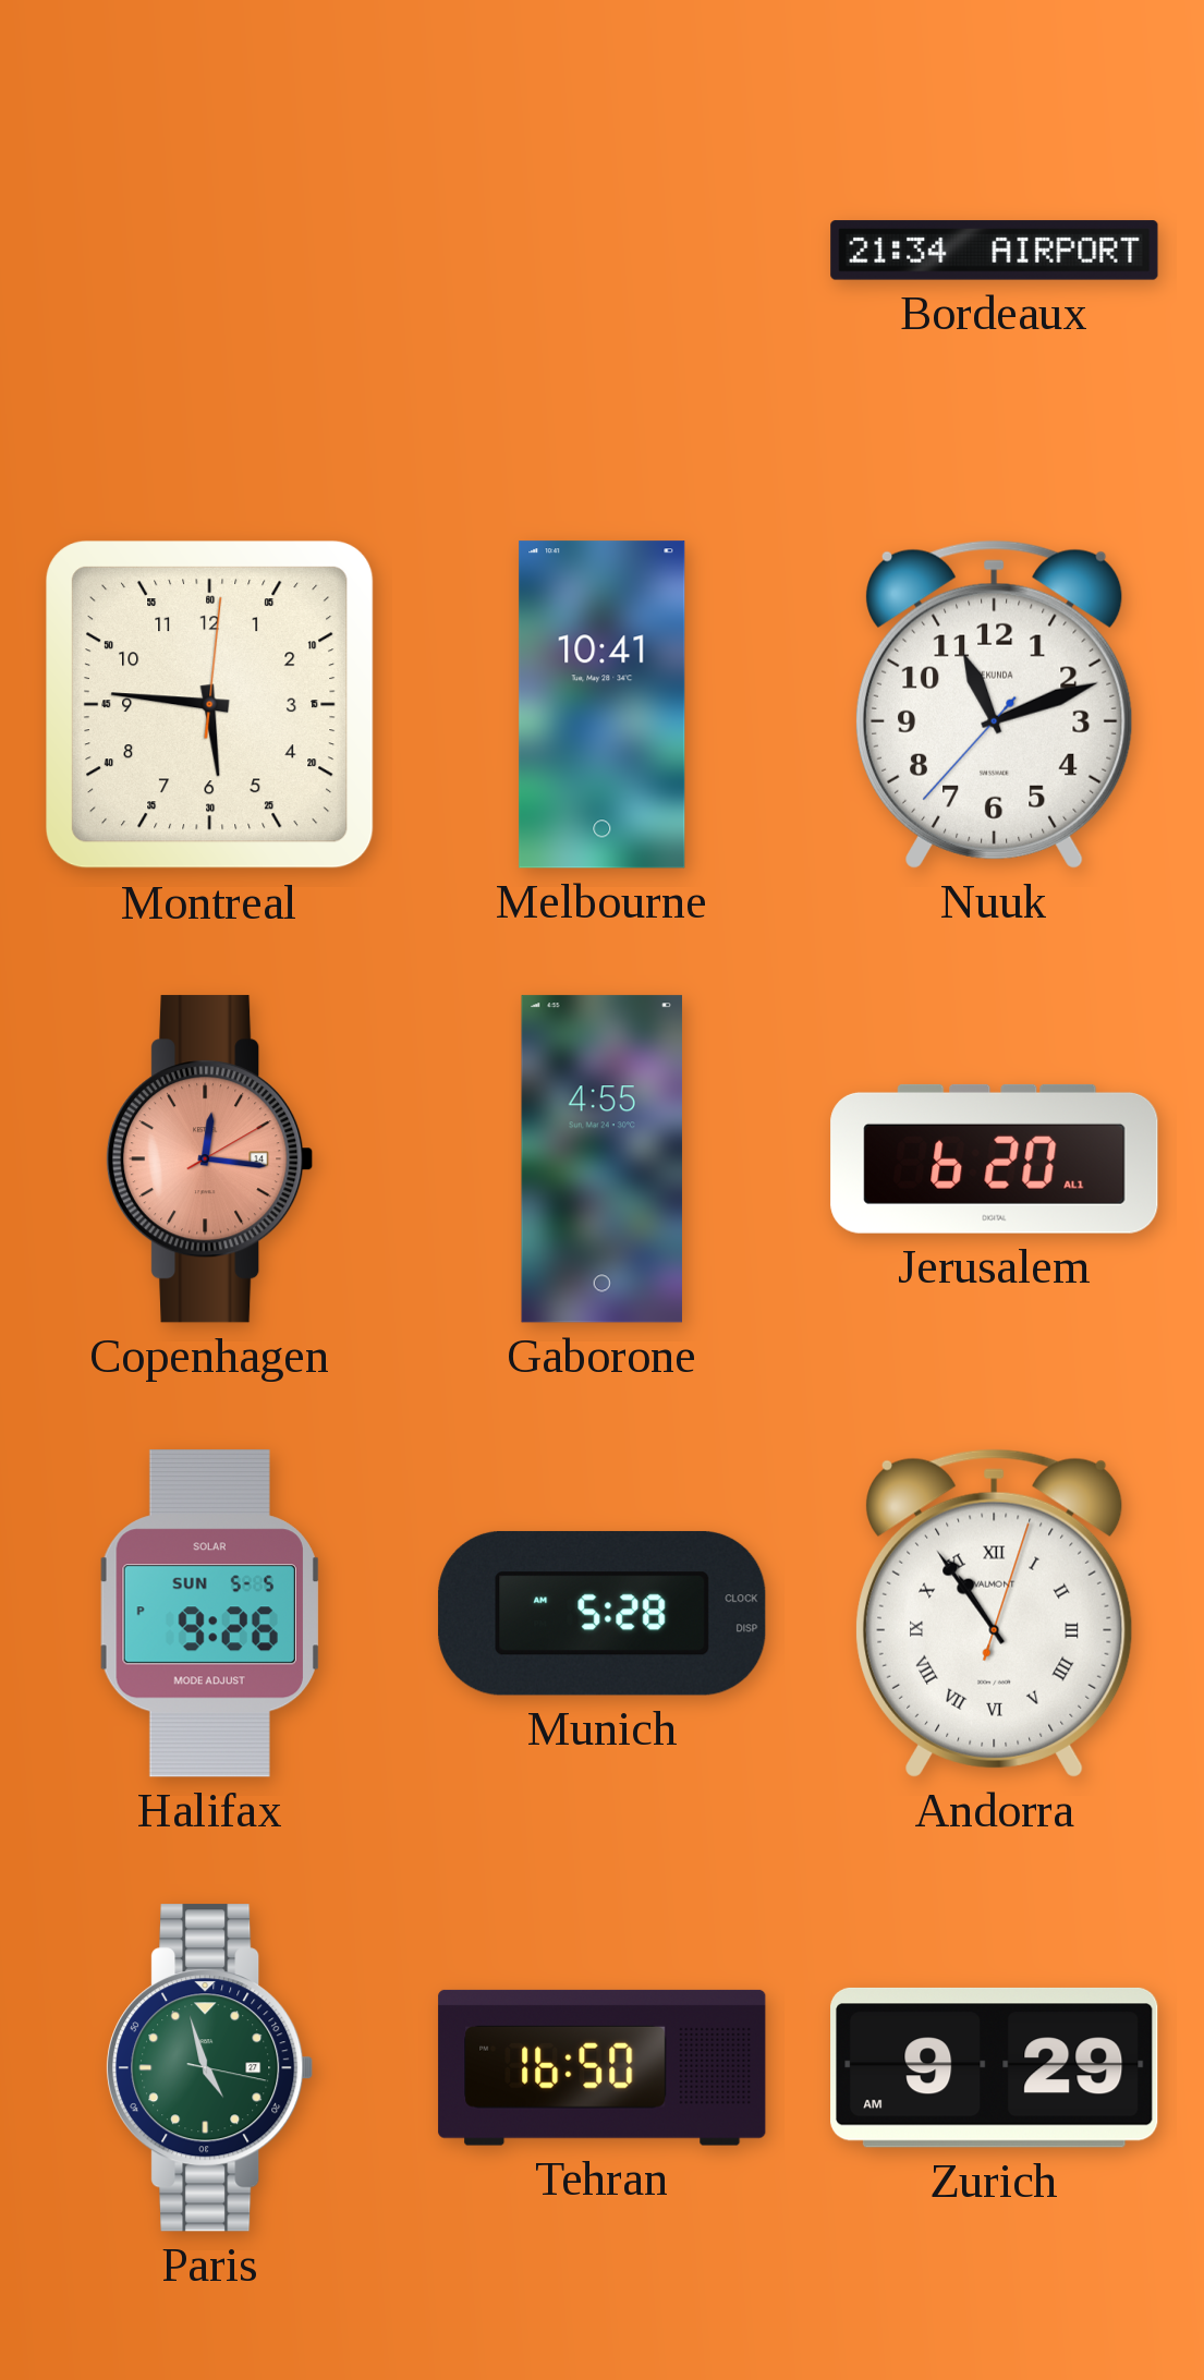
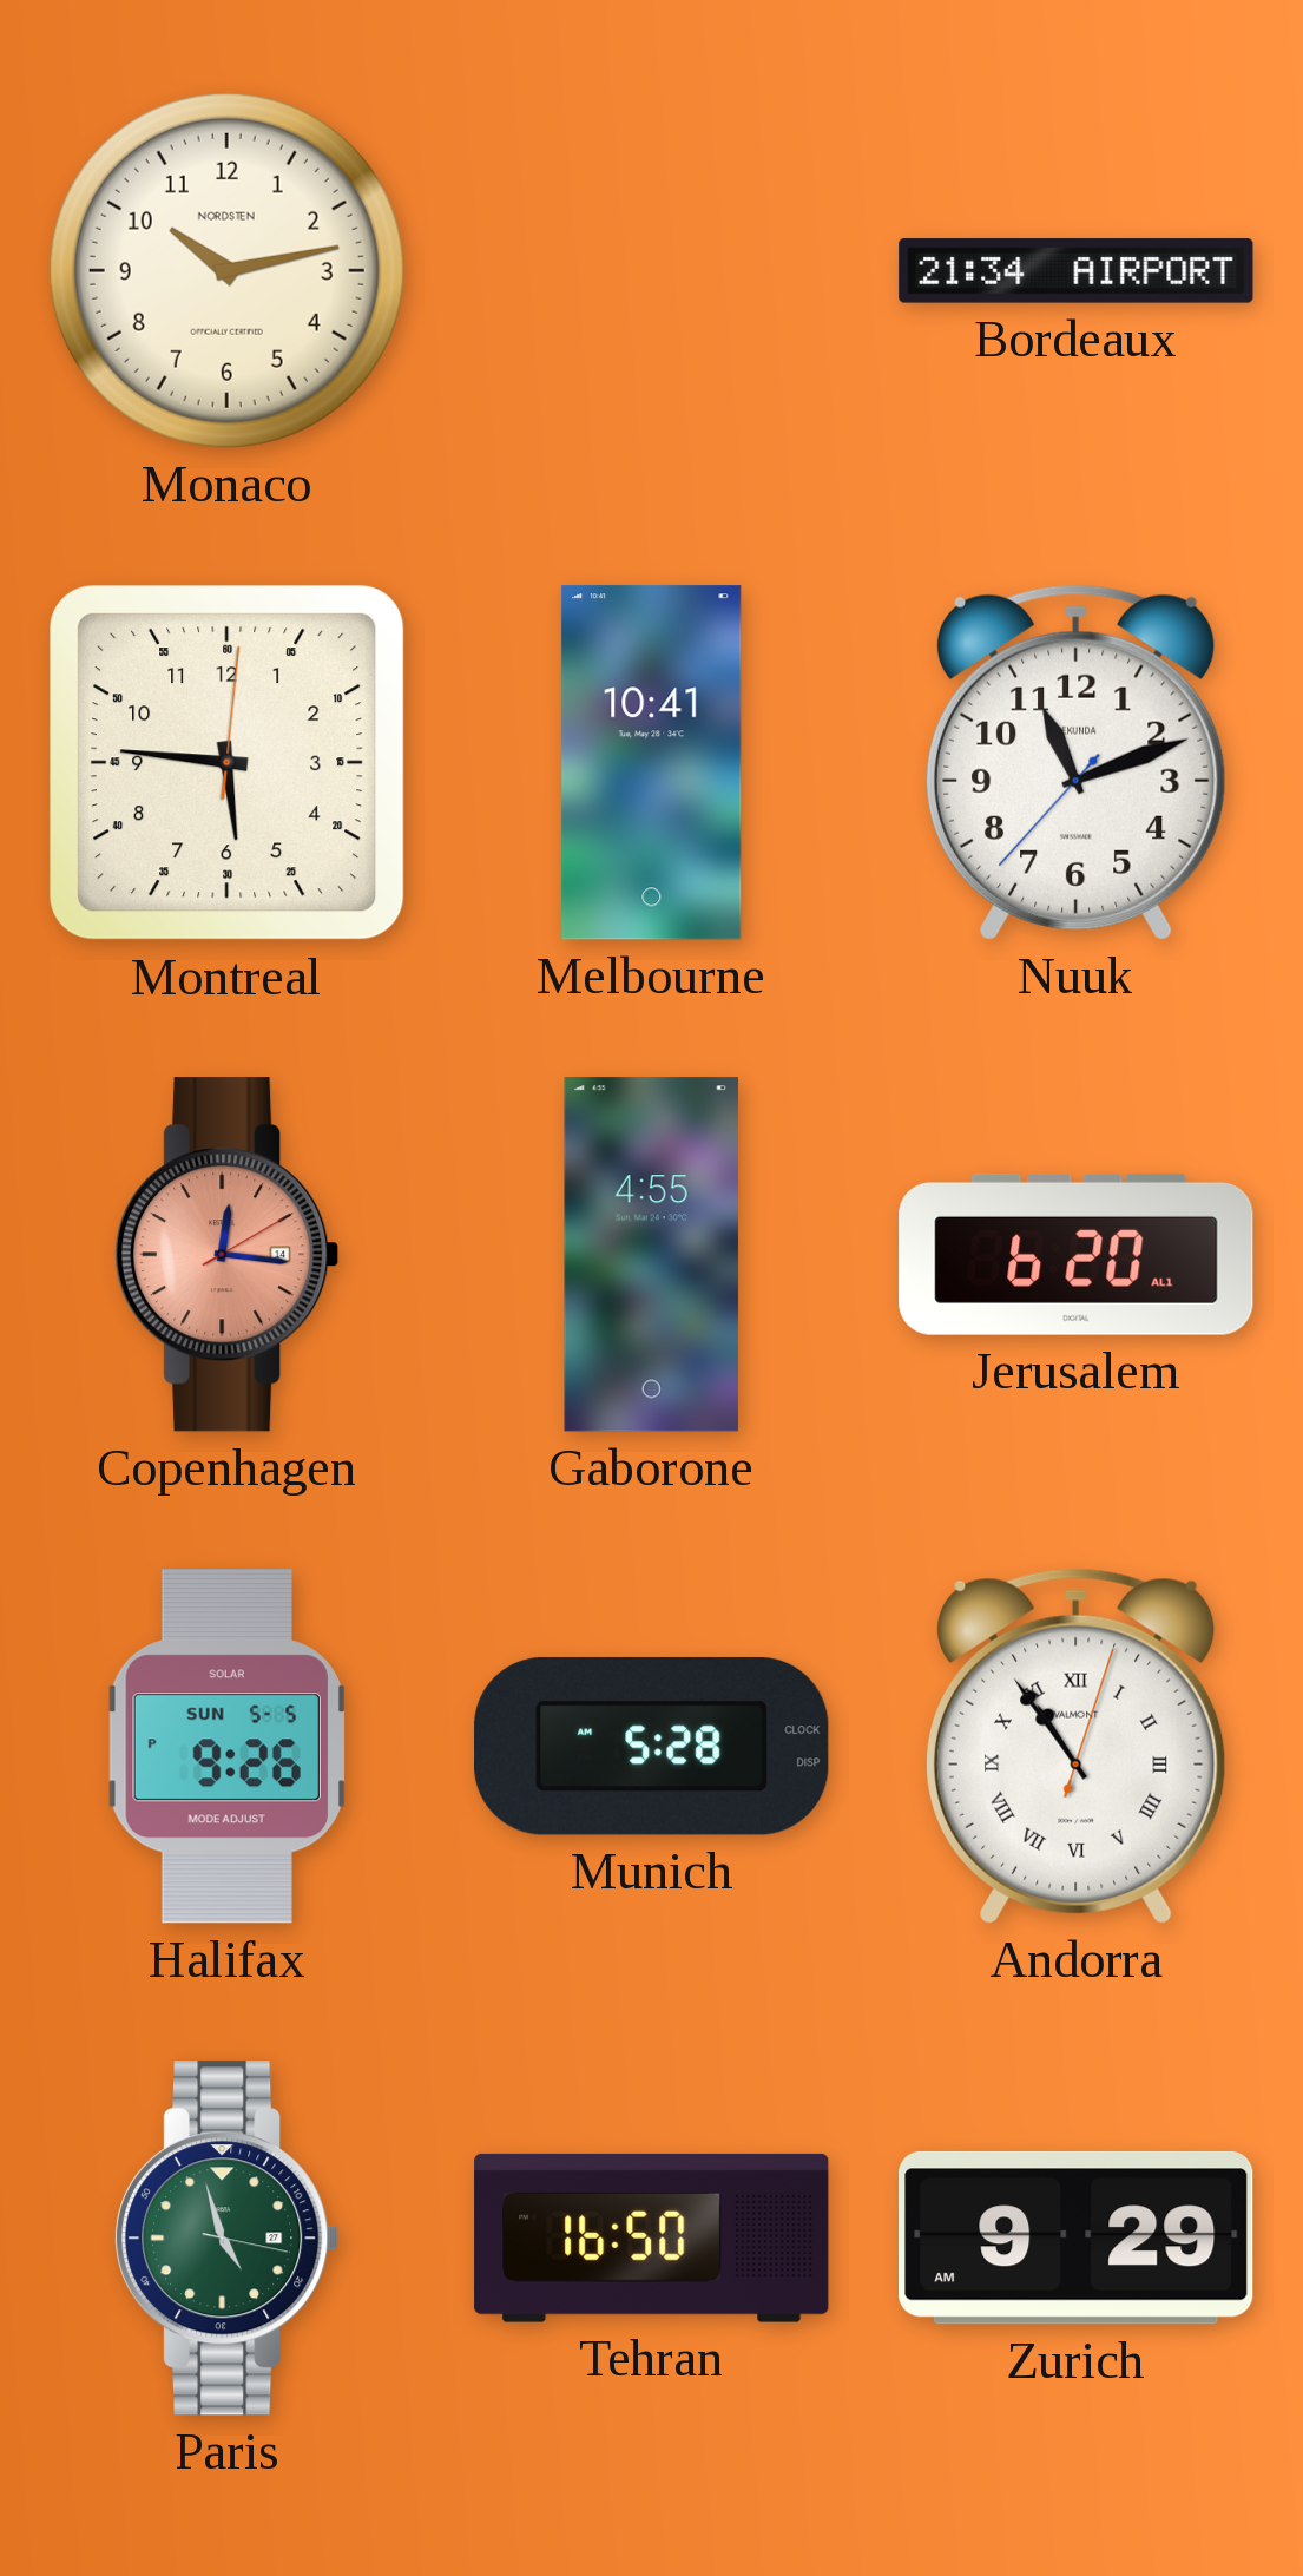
Monaco: none -> 10:13
